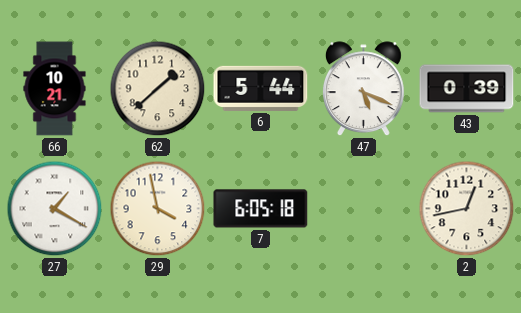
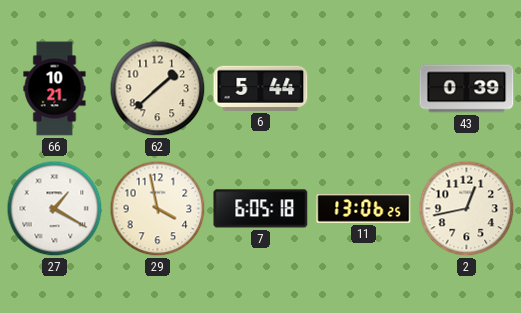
47: 5:19 -> none
11: none -> 13:06
